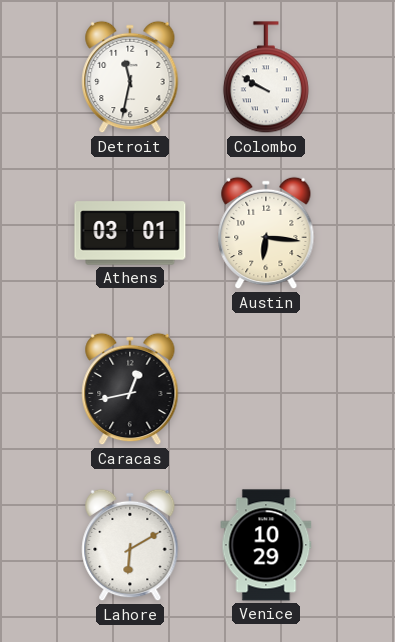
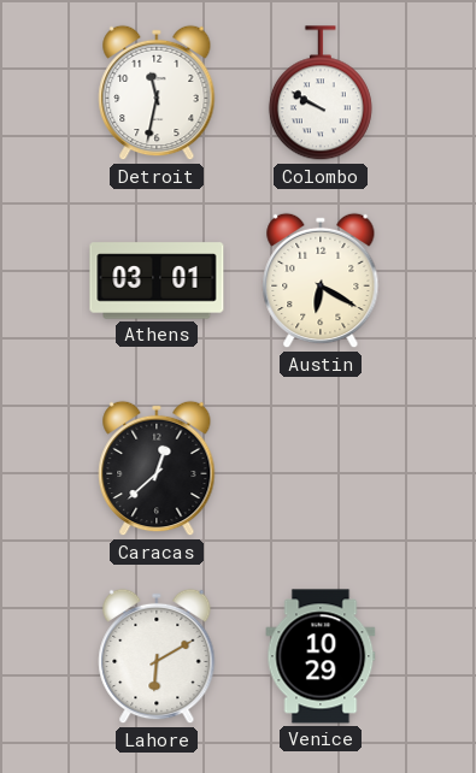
Austin: 6:16 -> 6:20
Caracas: 12:43 -> 12:38
